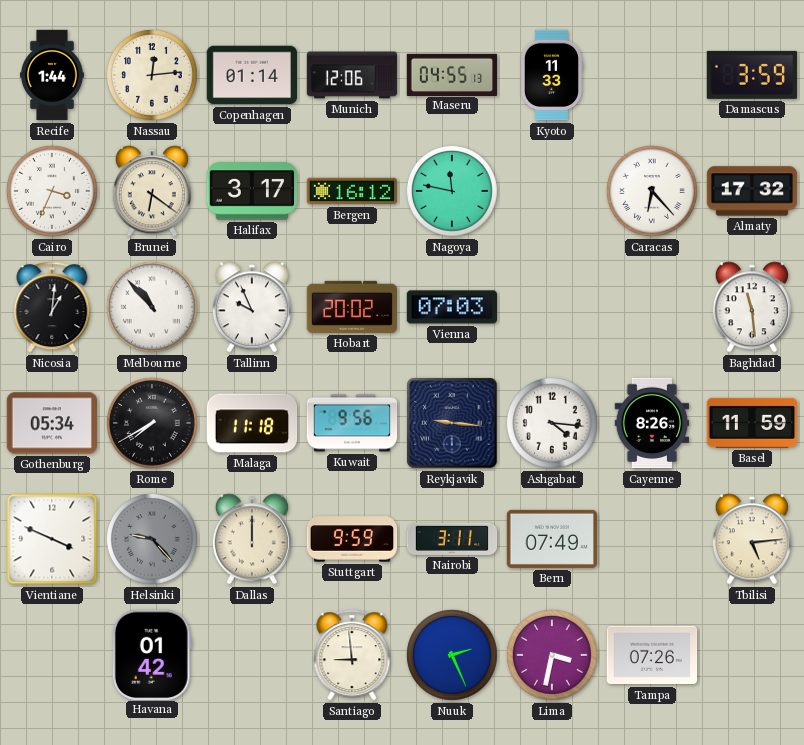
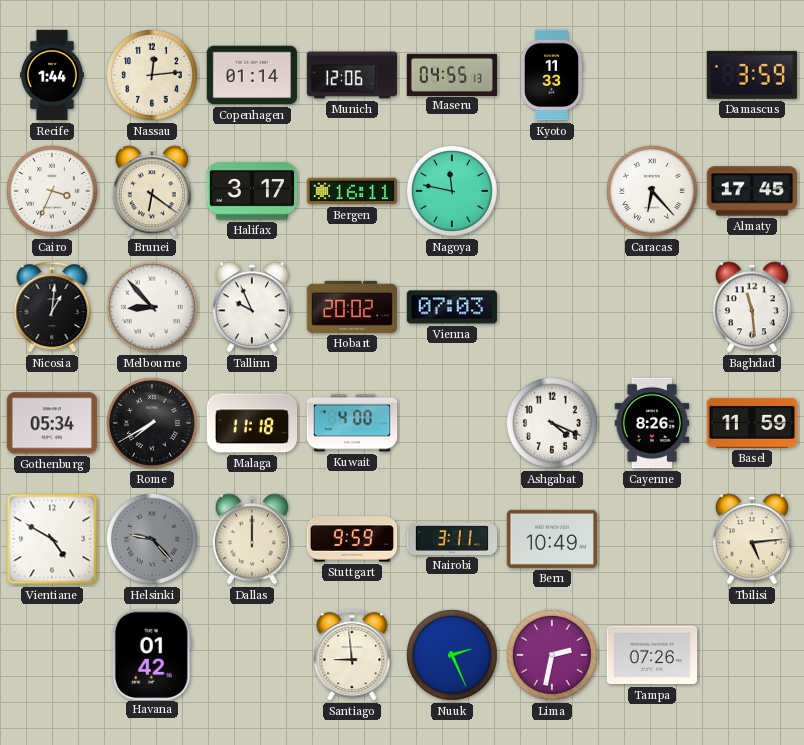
Bergen: 16:12 -> 16:11
Almaty: 17:32 -> 17:45
Melbourne: 10:53 -> 8:53
Kuwait: 9:56 -> 4:00
Reykjavik: 9:16 -> none
Ashgabat: 4:16 -> 4:19
Vientiane: 3:49 -> 4:50
Bern: 07:49 -> 10:49
Lima: 3:32 -> 2:32
